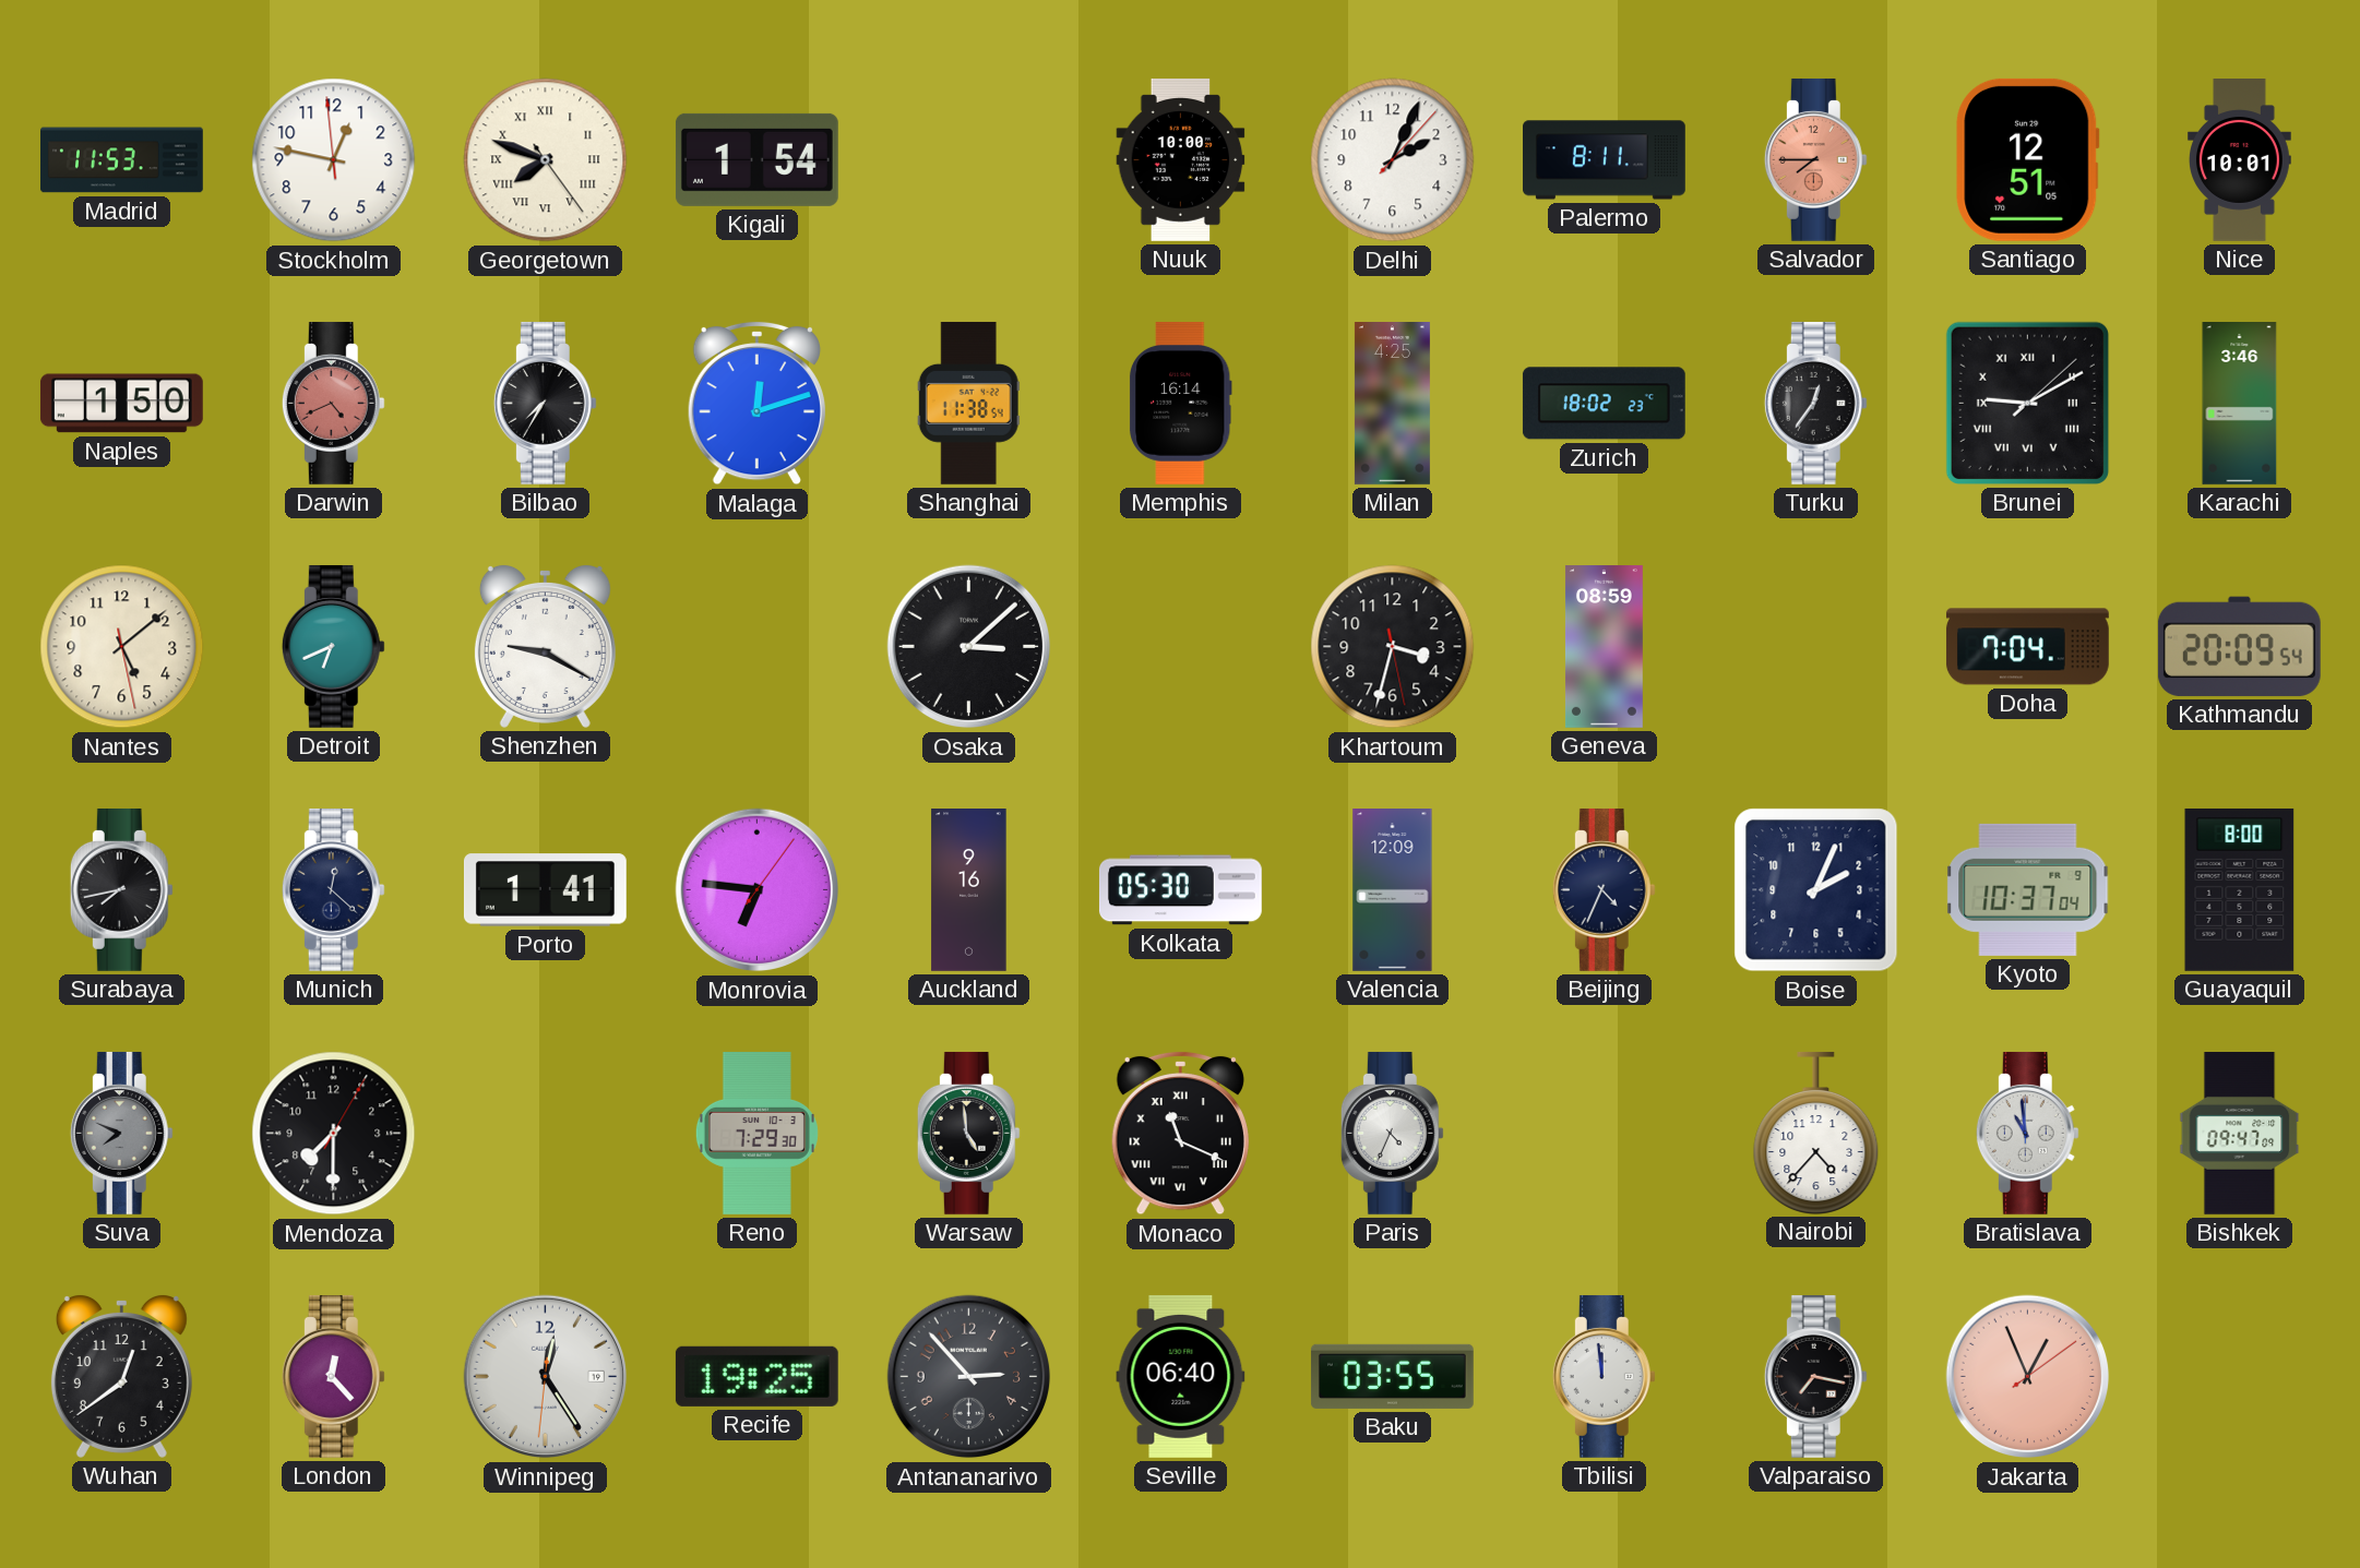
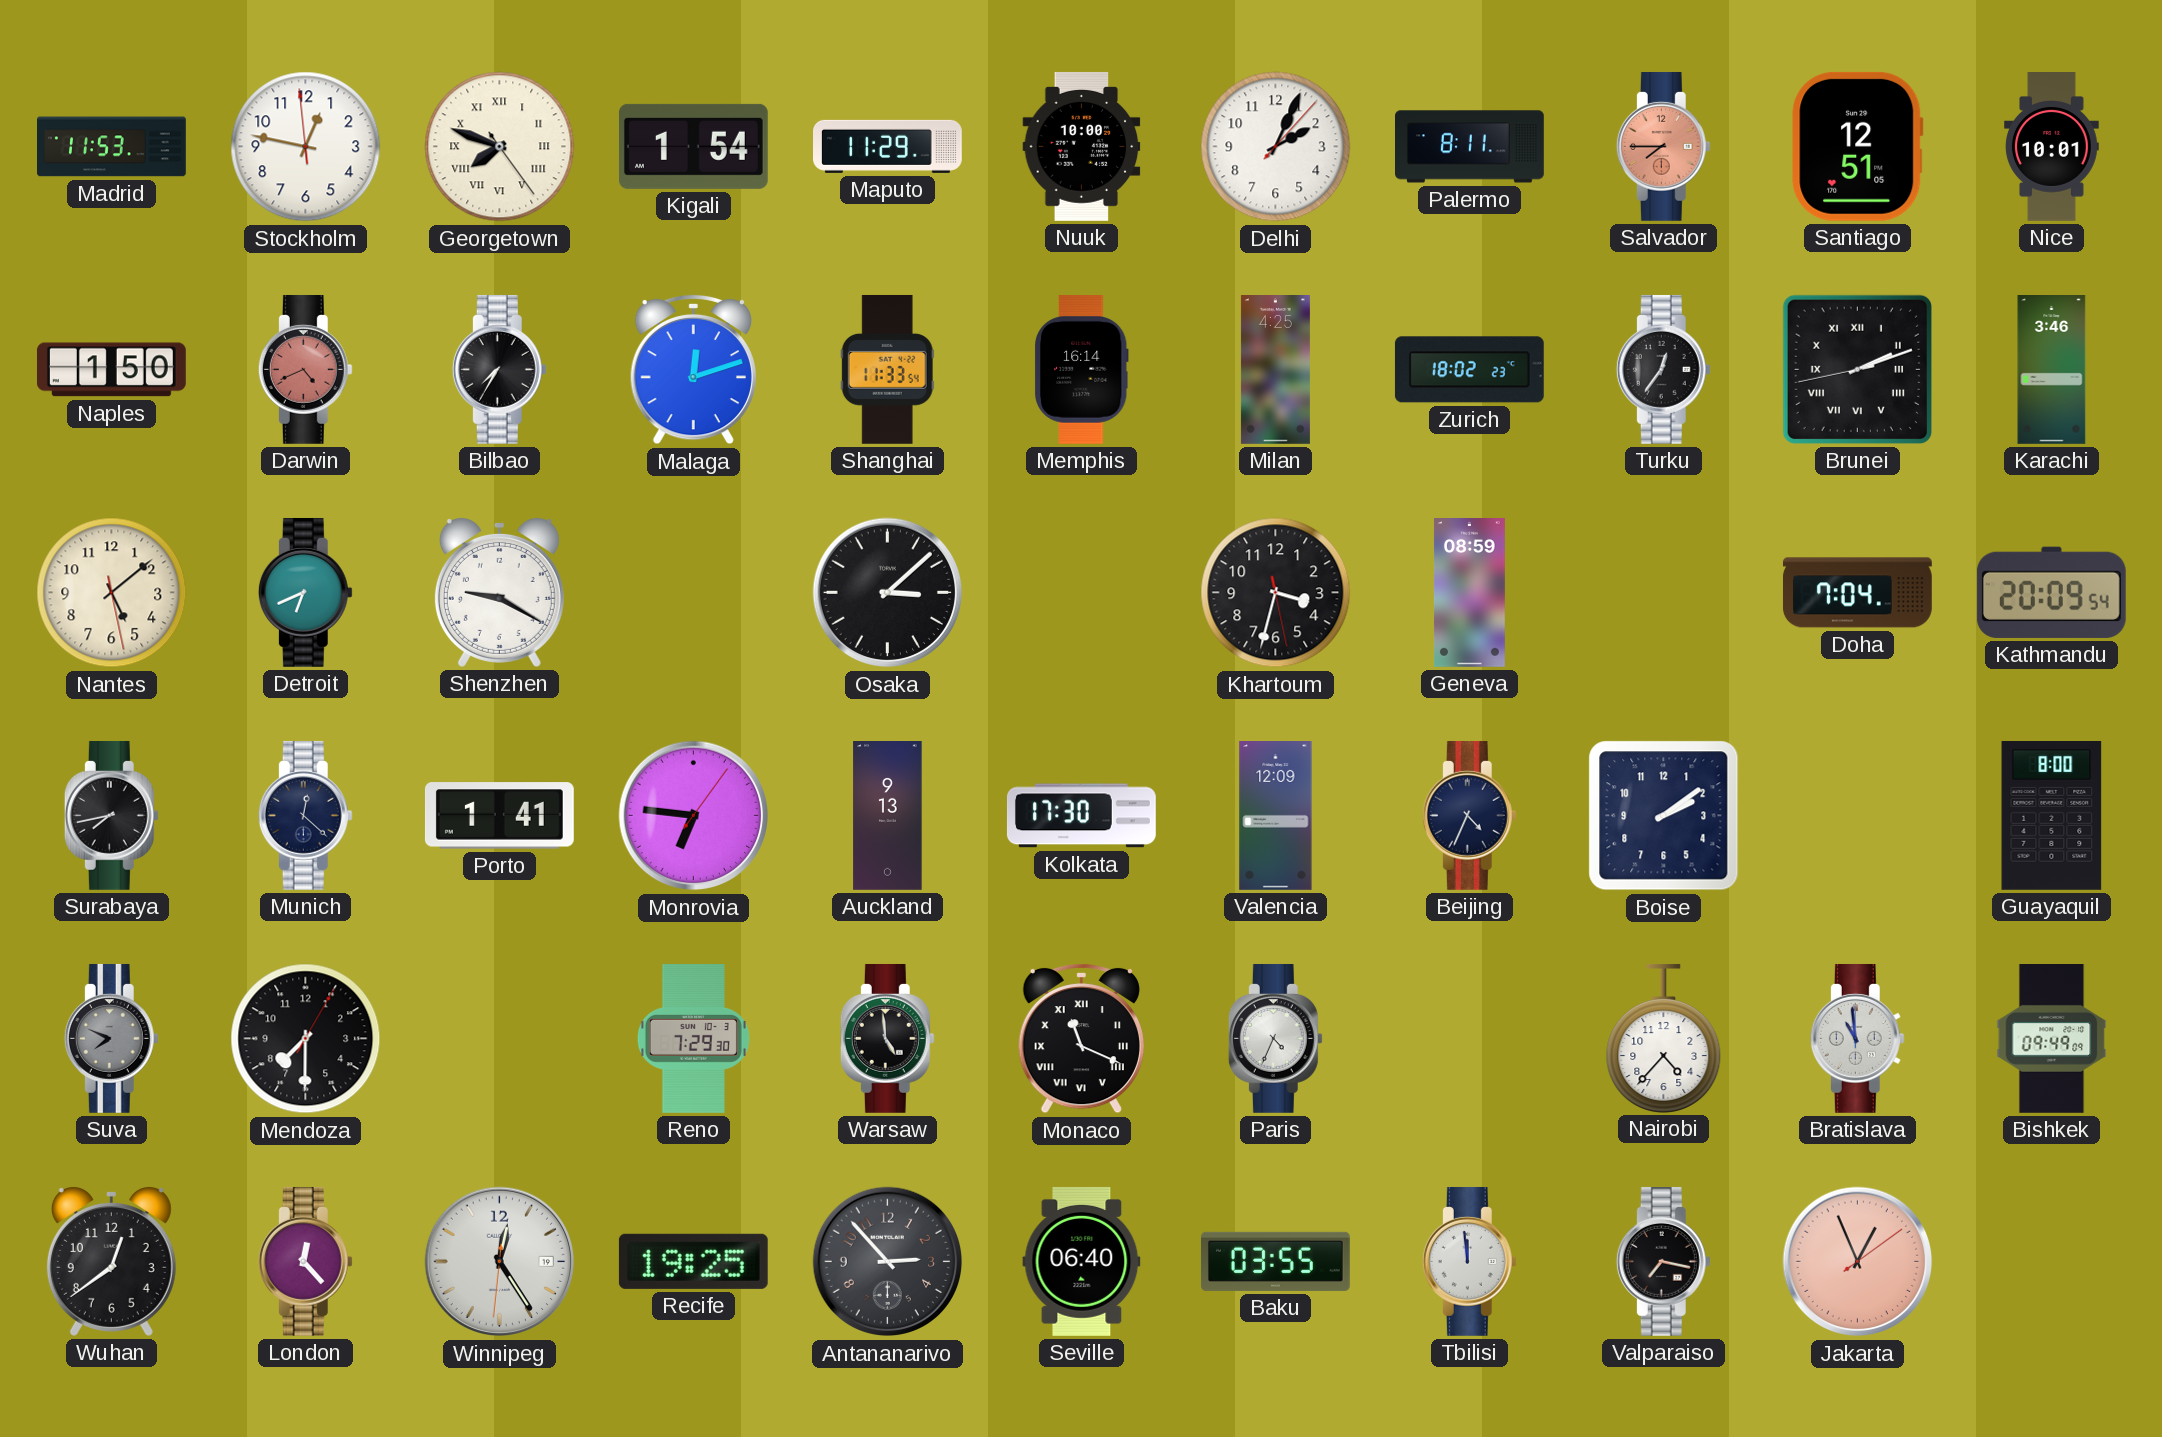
Maputo: none -> 11:29
Shanghai: 11:38 -> 11:33
Brunei: 9:10 -> 2:11
Auckland: 9:16 -> 9:13
Kolkata: 05:30 -> 17:30
Boise: 2:04 -> 2:09
Kyoto: 10:37 -> none
Bishkek: 09:47 -> 09:49
